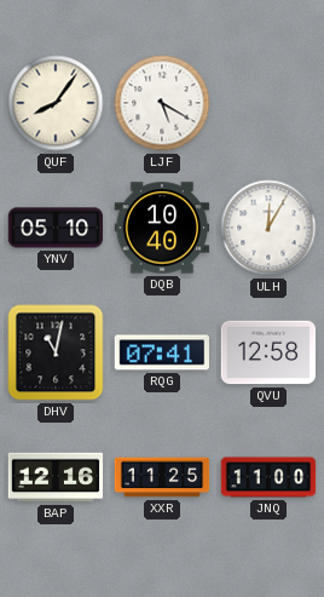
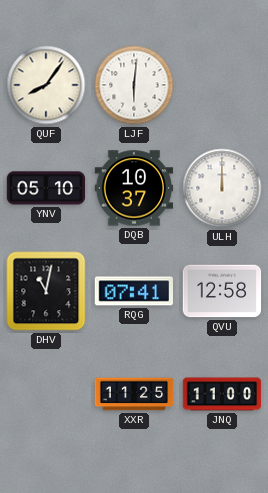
LJF: 5:20 -> 6:01
DQB: 10:40 -> 10:37
ULH: 12:05 -> 12:00
BAP: 12:16 -> none
